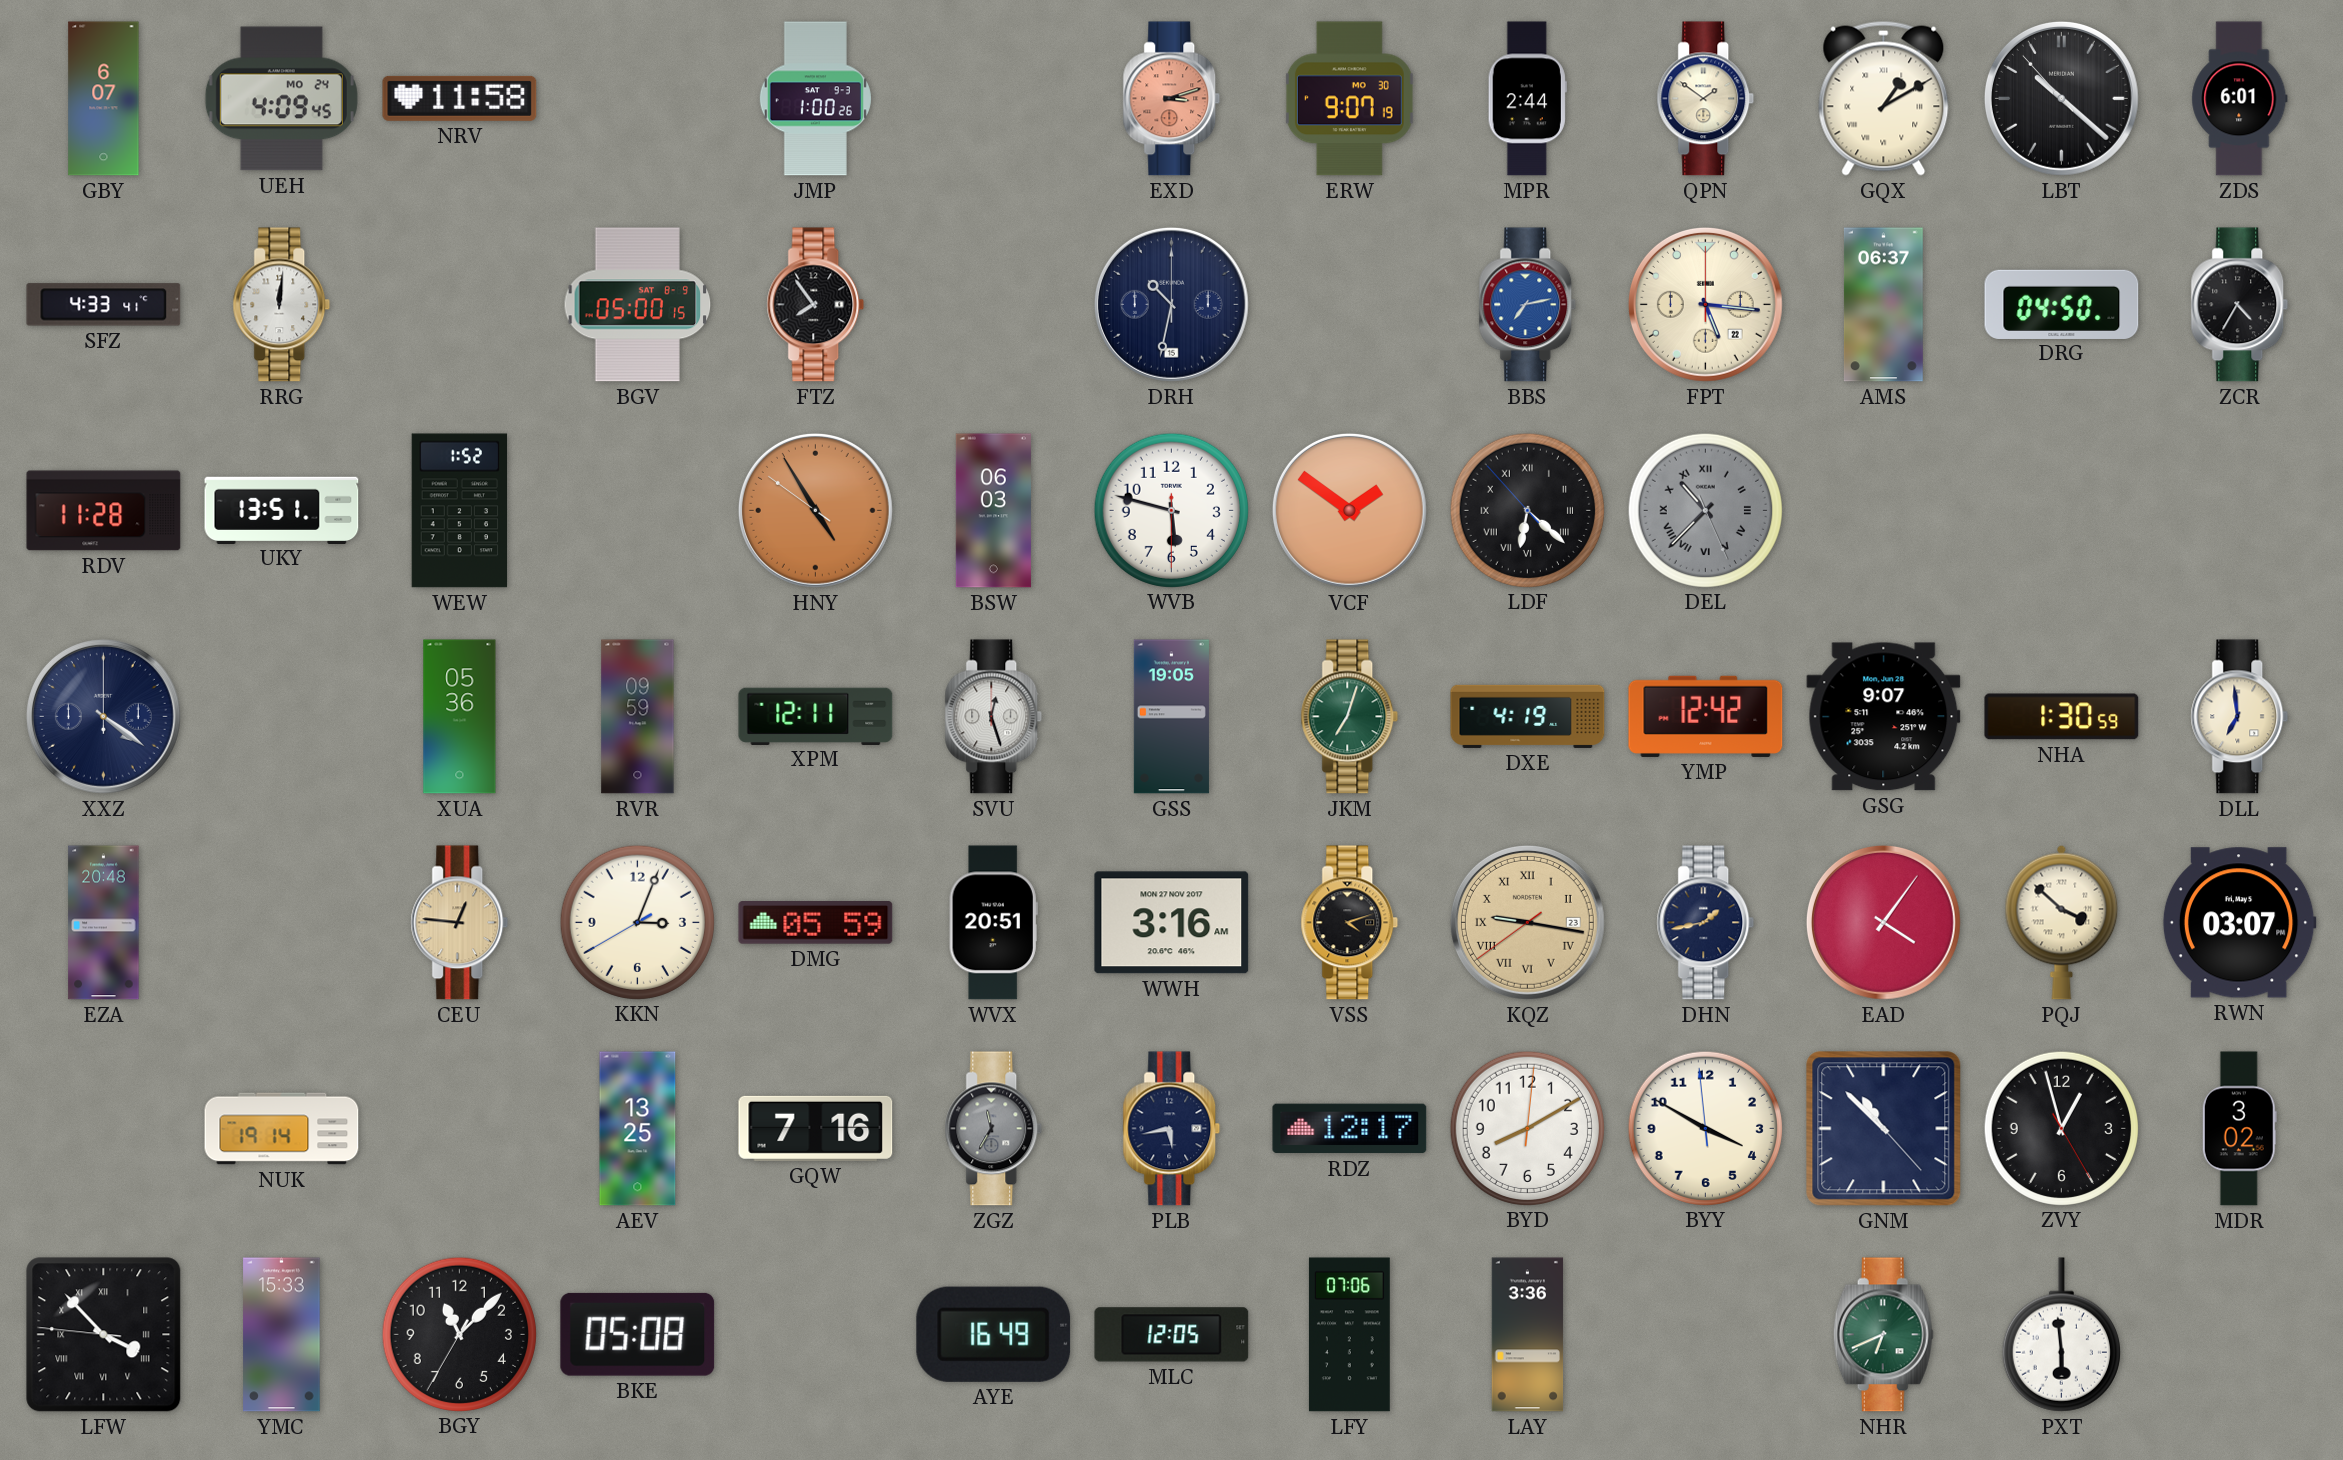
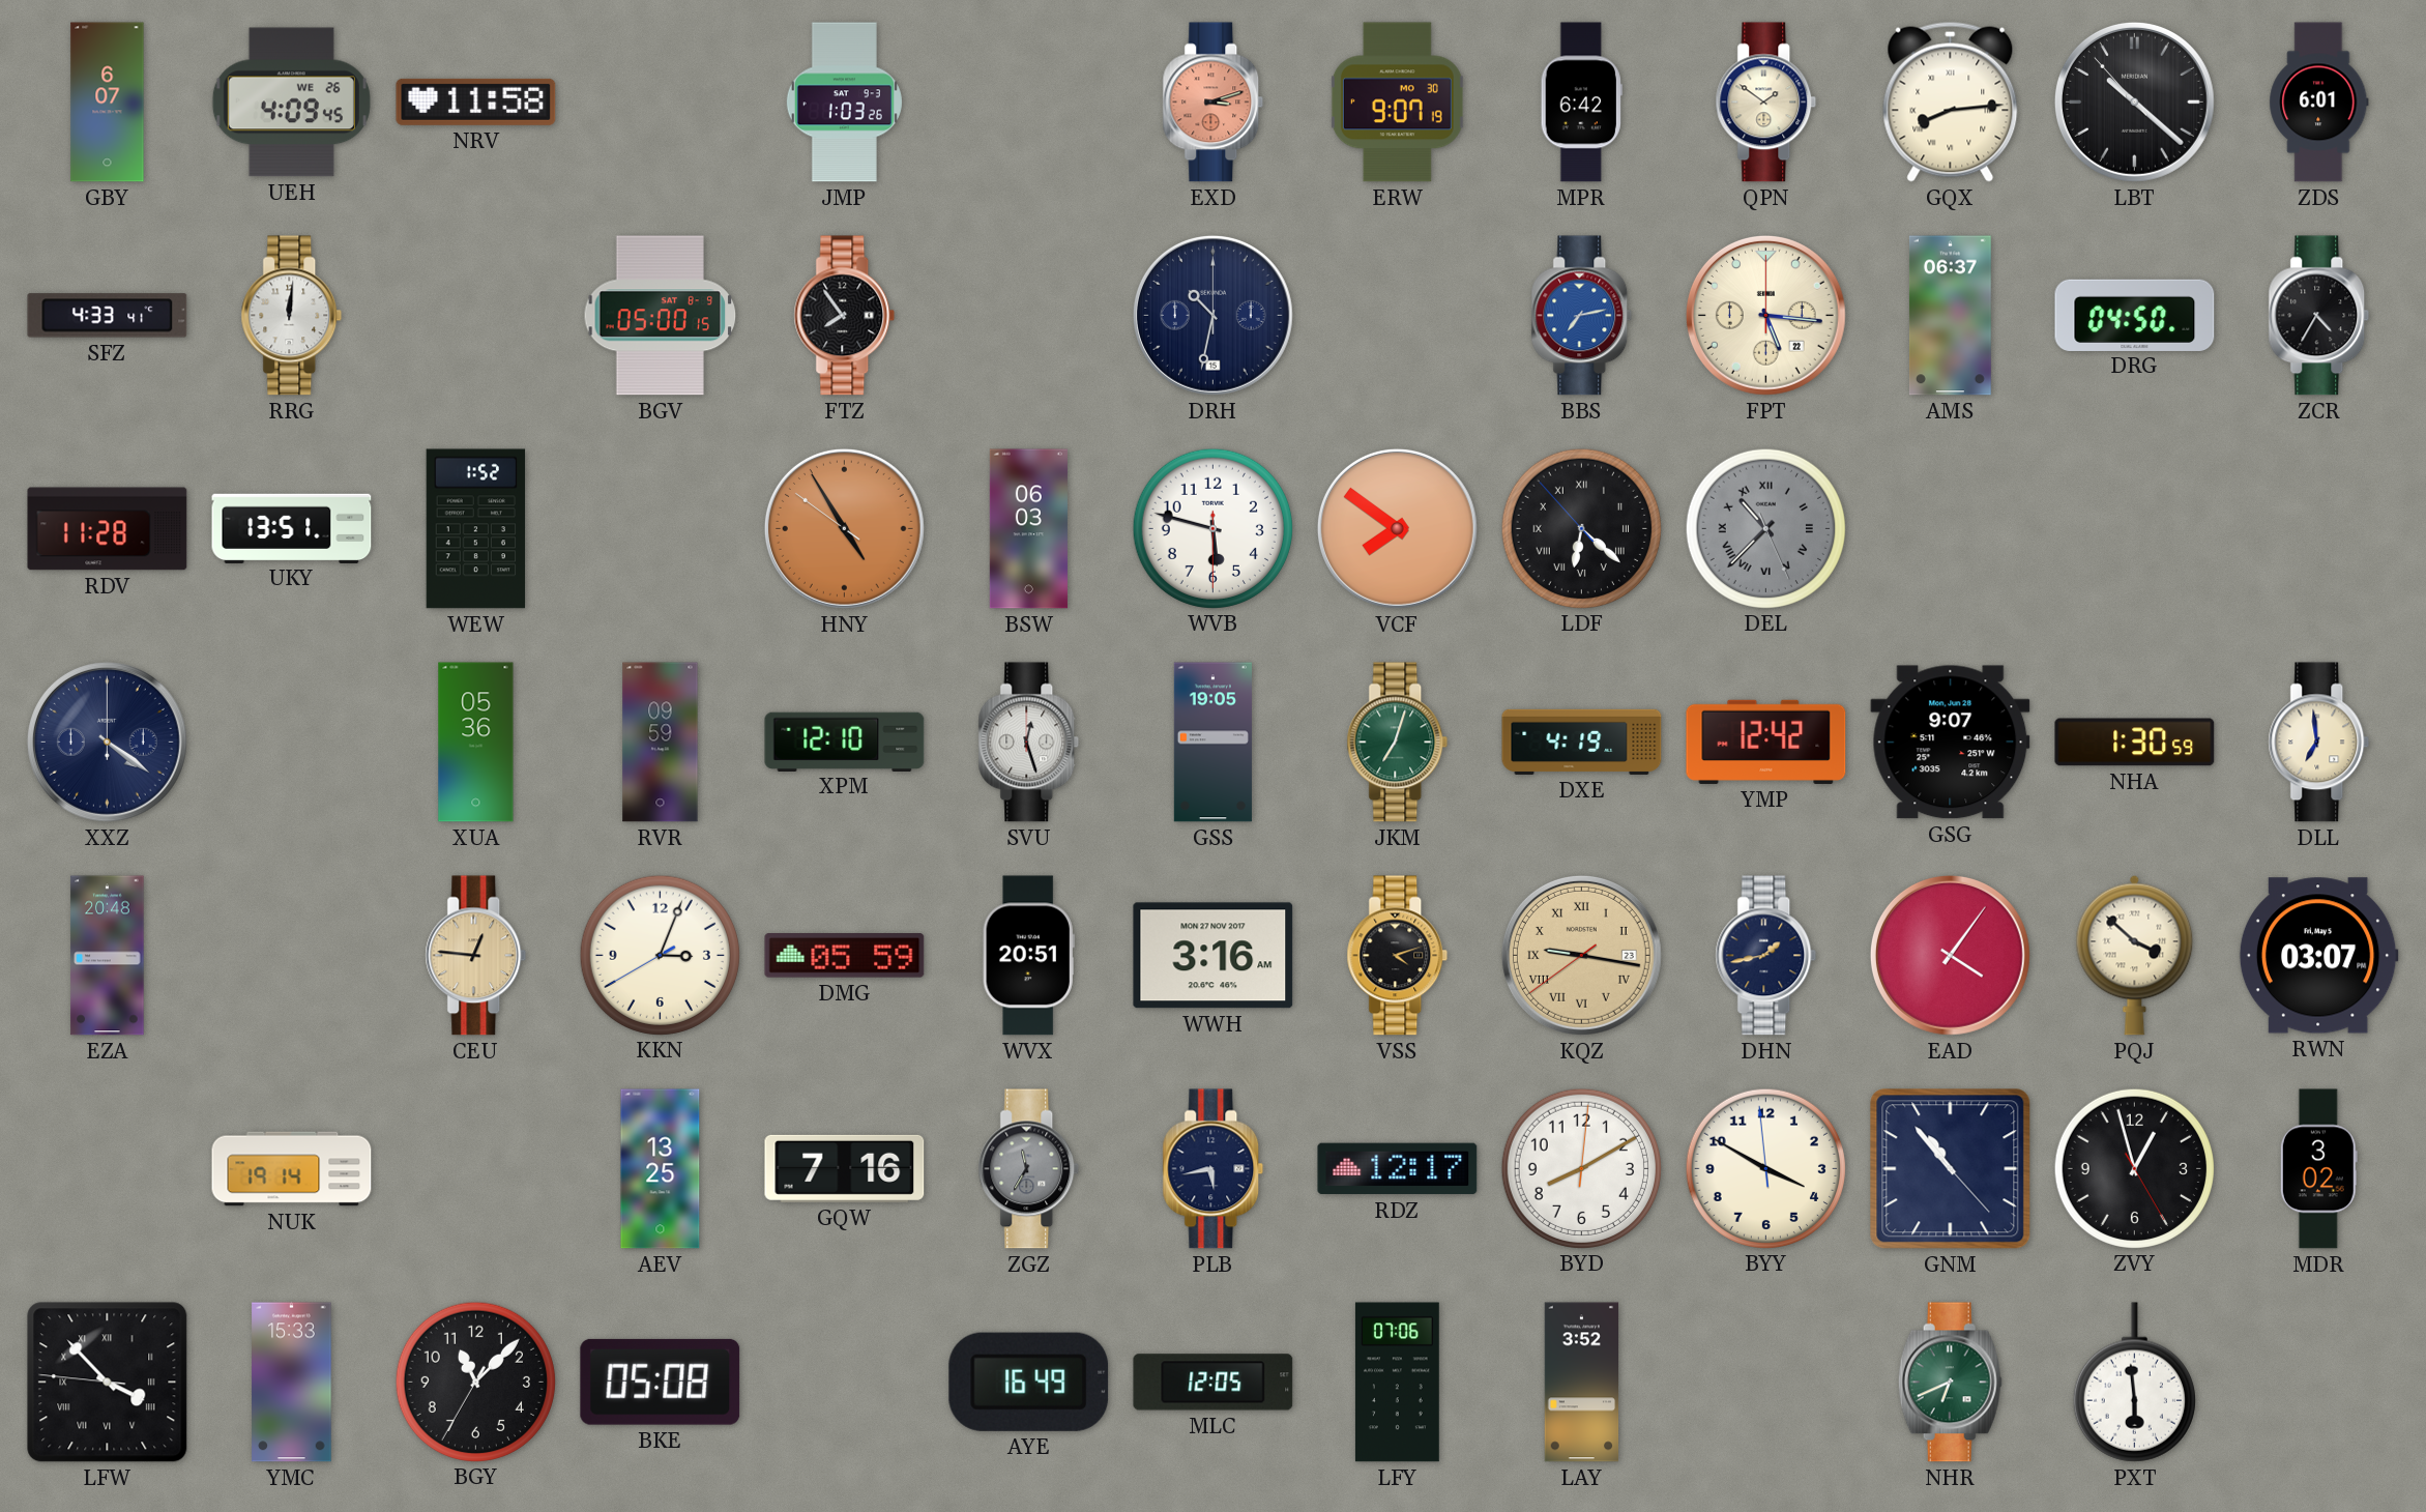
UEH date: MO 24 -> WE 26
JMP: 1:00 -> 1:03
MPR: 2:44 -> 6:42
GQX: 1:10 -> 8:14
VCF: 1:51 -> 7:51
XPM: 12:11 -> 12:10
GNM: 10:52 -> 10:53
LAY: 3:36 -> 3:52
